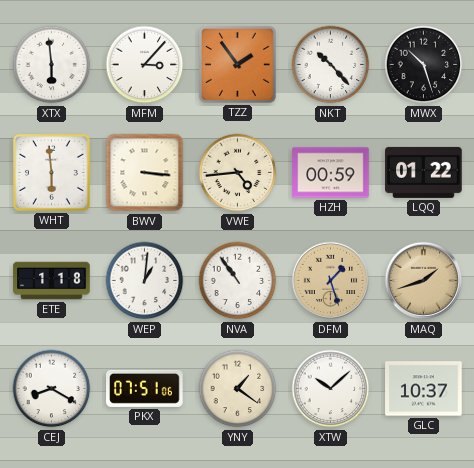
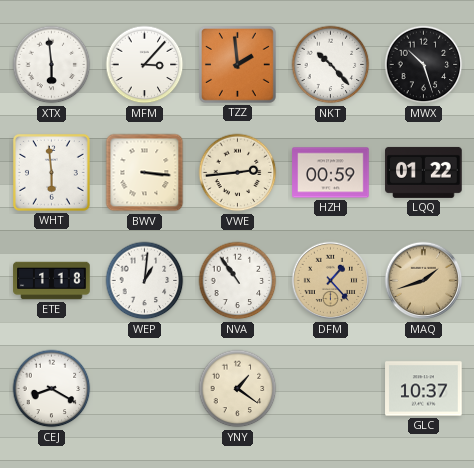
TZZ: 1:54 -> 1:59
VWE: 4:44 -> 2:44
DFM: 1:27 -> 1:23
PKX: 07:51 -> none
XTW: 10:08 -> none
